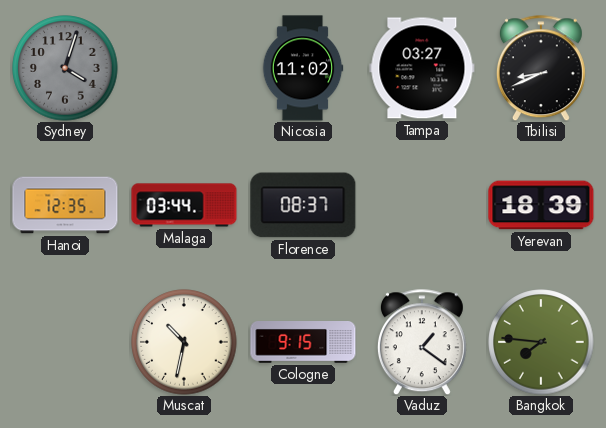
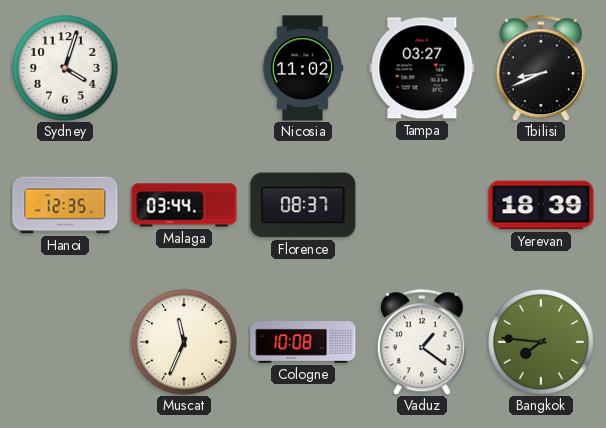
Sydney dial: grey -> white
Muscat: 10:32 -> 11:34
Cologne: 9:15 -> 10:08
